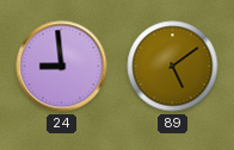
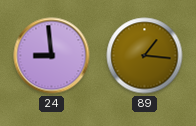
89: 5:09 -> 1:16
